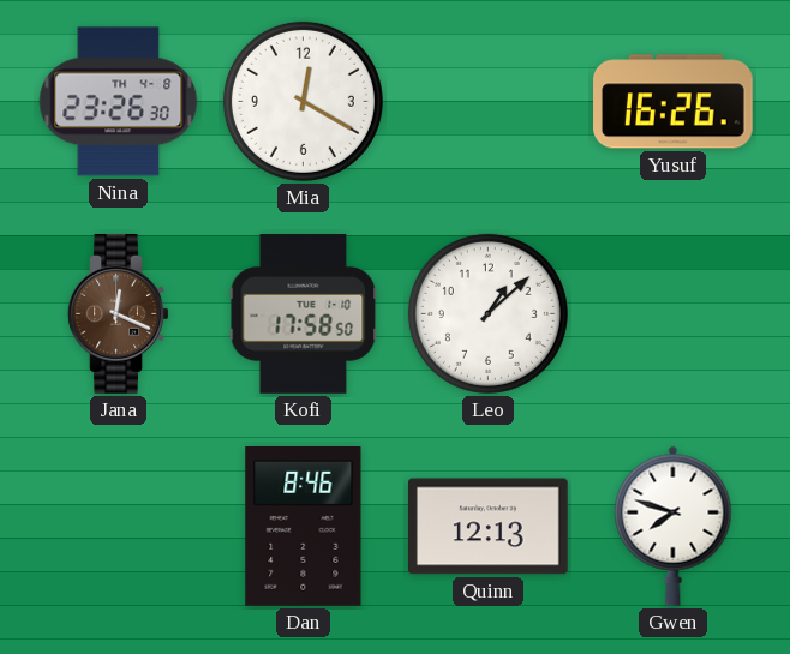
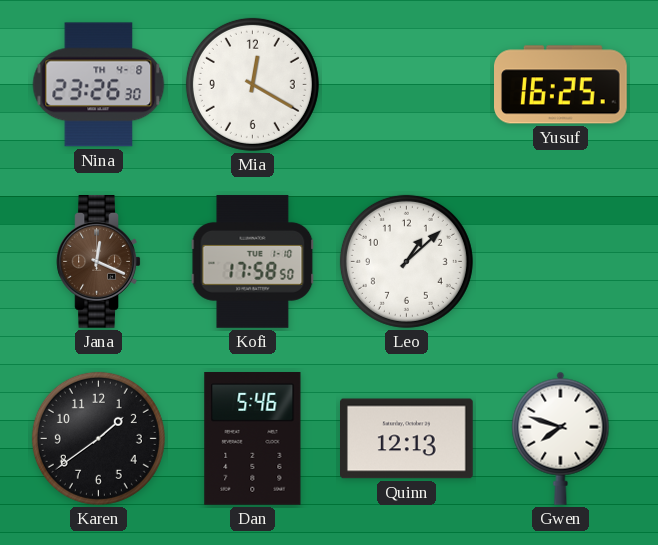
Yusuf: 16:26 -> 16:25
Karen: none -> 1:39
Dan: 8:46 -> 5:46
